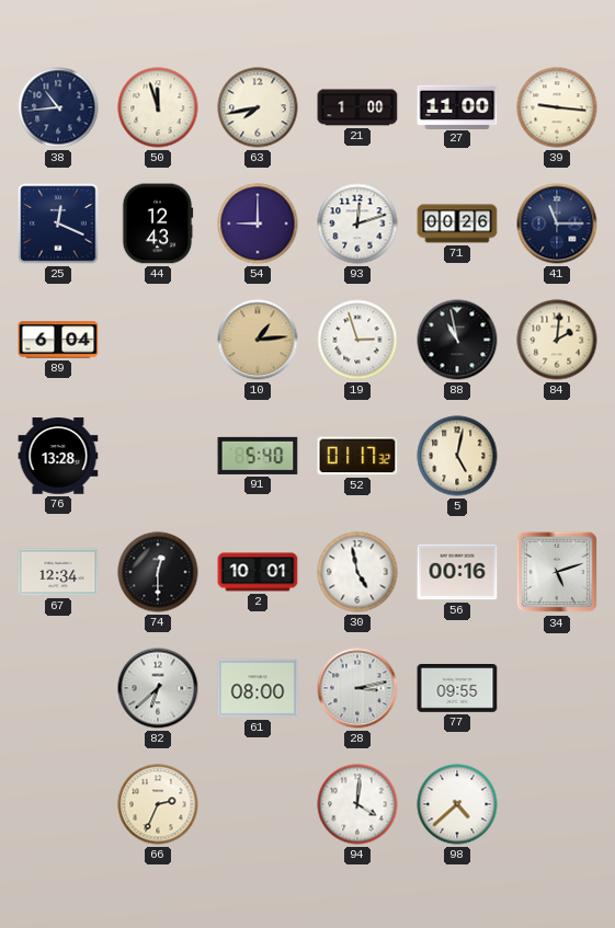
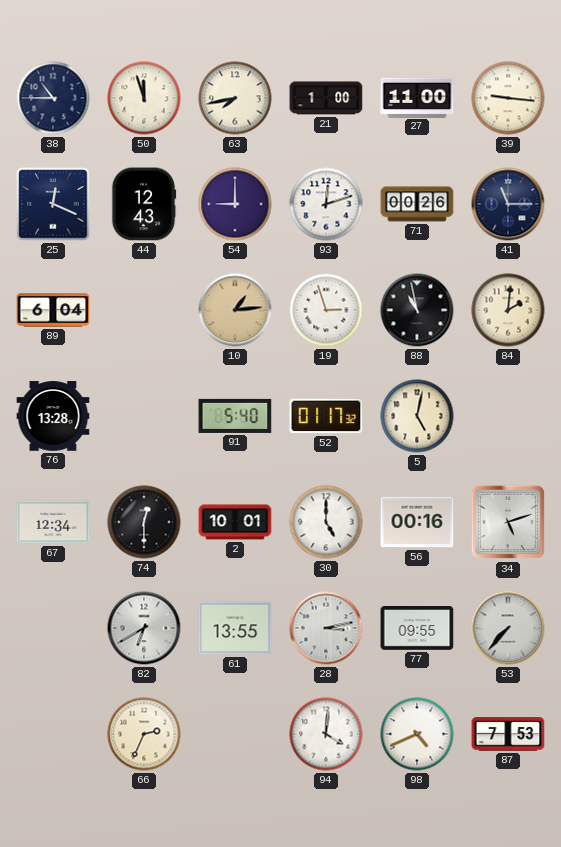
38: 10:44 -> 10:45
30: 4:58 -> 5:00
82: 6:38 -> 6:40
61: 08:00 -> 13:55
53: none -> 7:37
98: 4:38 -> 4:41
87: none -> 7:53
